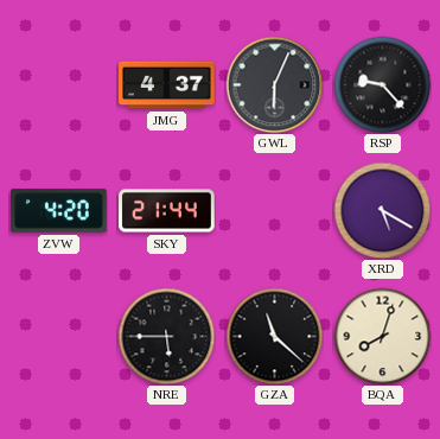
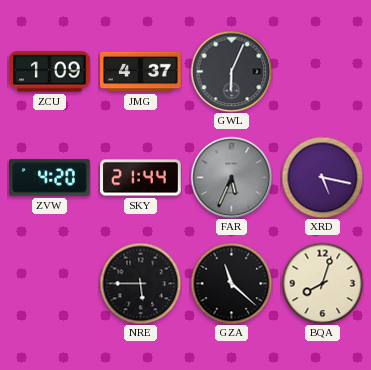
ZCU: none -> 1:09
RSP: 9:23 -> none
FAR: none -> 5:34
XRD: 5:20 -> 5:17
